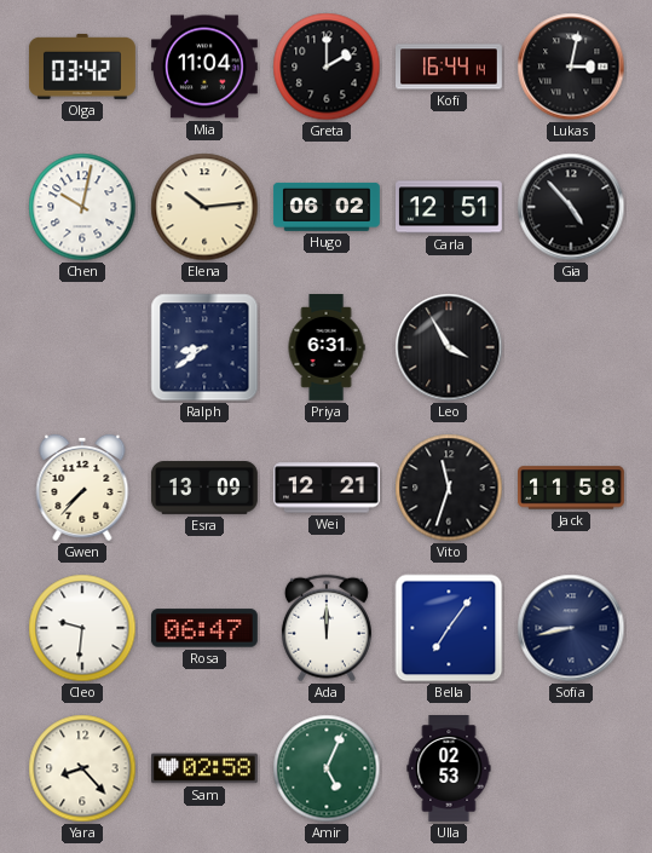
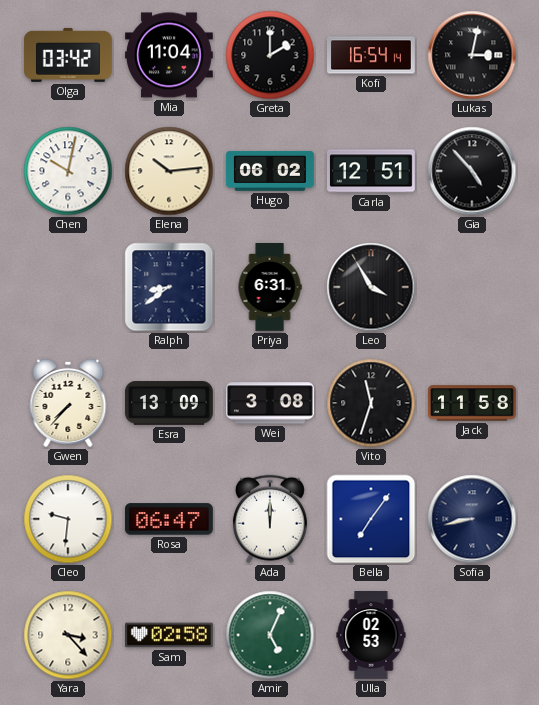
Kofi: 16:44 -> 16:54
Wei: 12:21 -> 3:08
Yara: 8:23 -> 3:23
